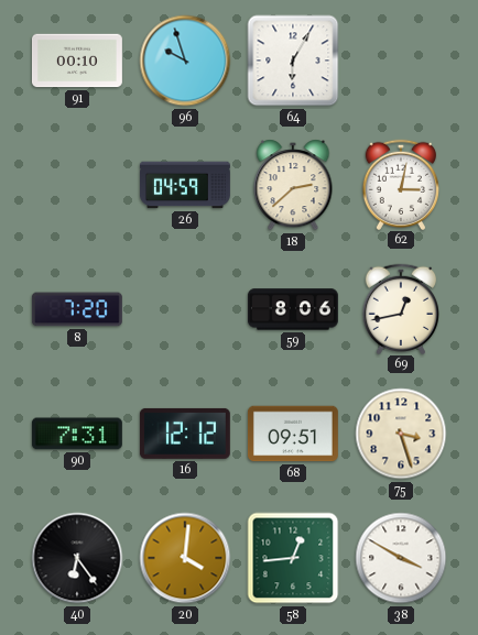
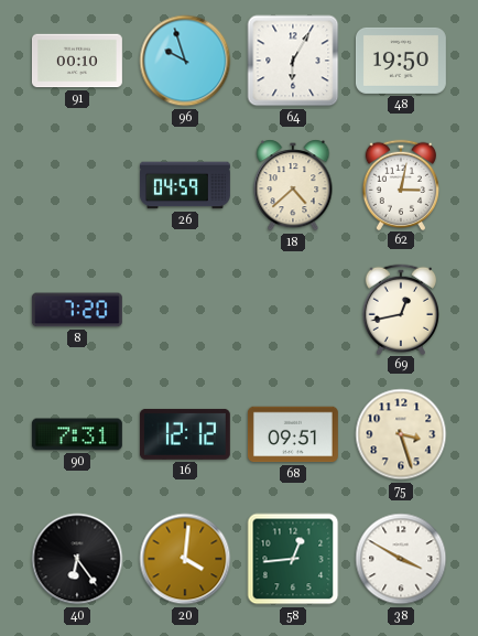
48: none -> 19:50
18: 2:38 -> 4:38
59: 8:06 -> none
